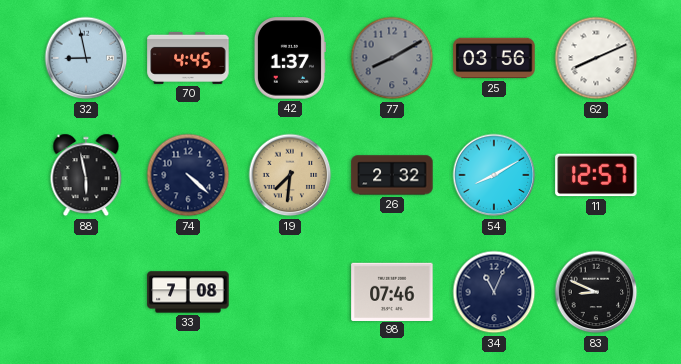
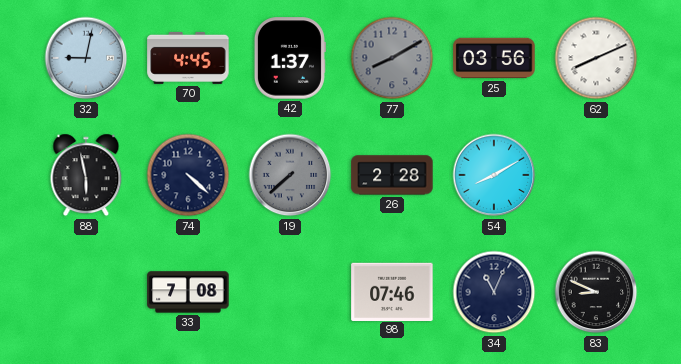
32: 8:58 -> 9:02
19: 7:31 -> 7:38
19 dial: champagne -> grey
26: 2:32 -> 2:28
11: 12:57 -> none
